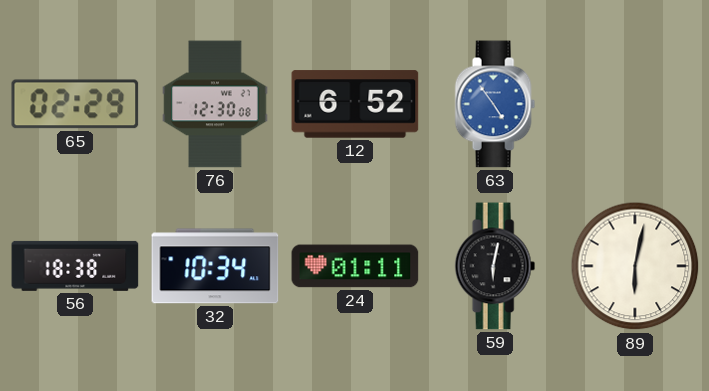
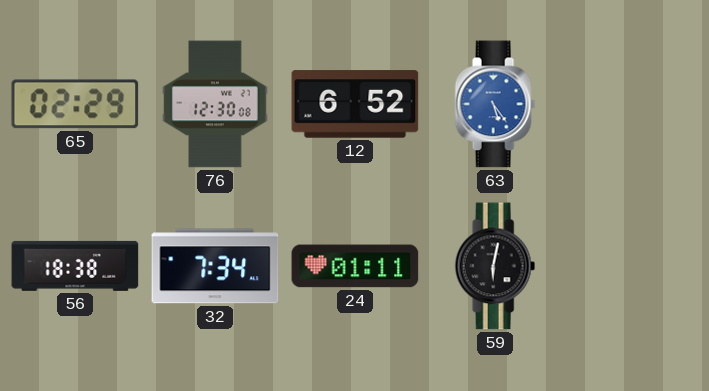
63: 4:54 -> 5:24
32: 10:34 -> 7:34
89: 6:02 -> none
